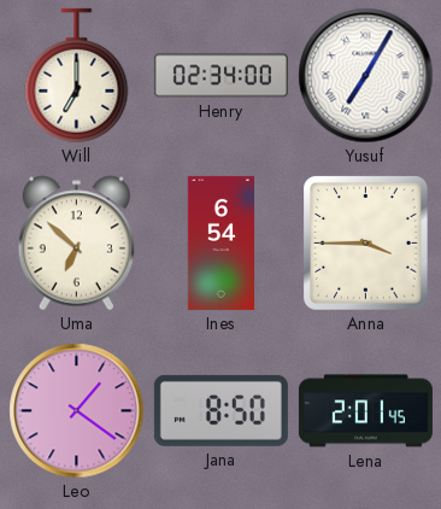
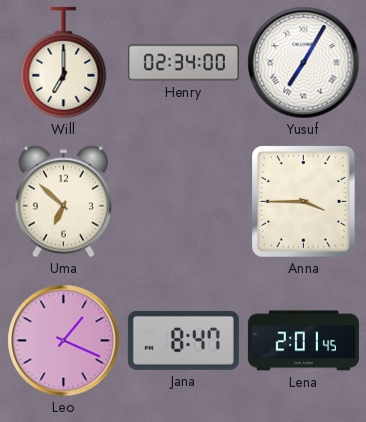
Ines: 6:54 -> none
Leo: 1:21 -> 1:19
Jana: 8:50 -> 8:47
